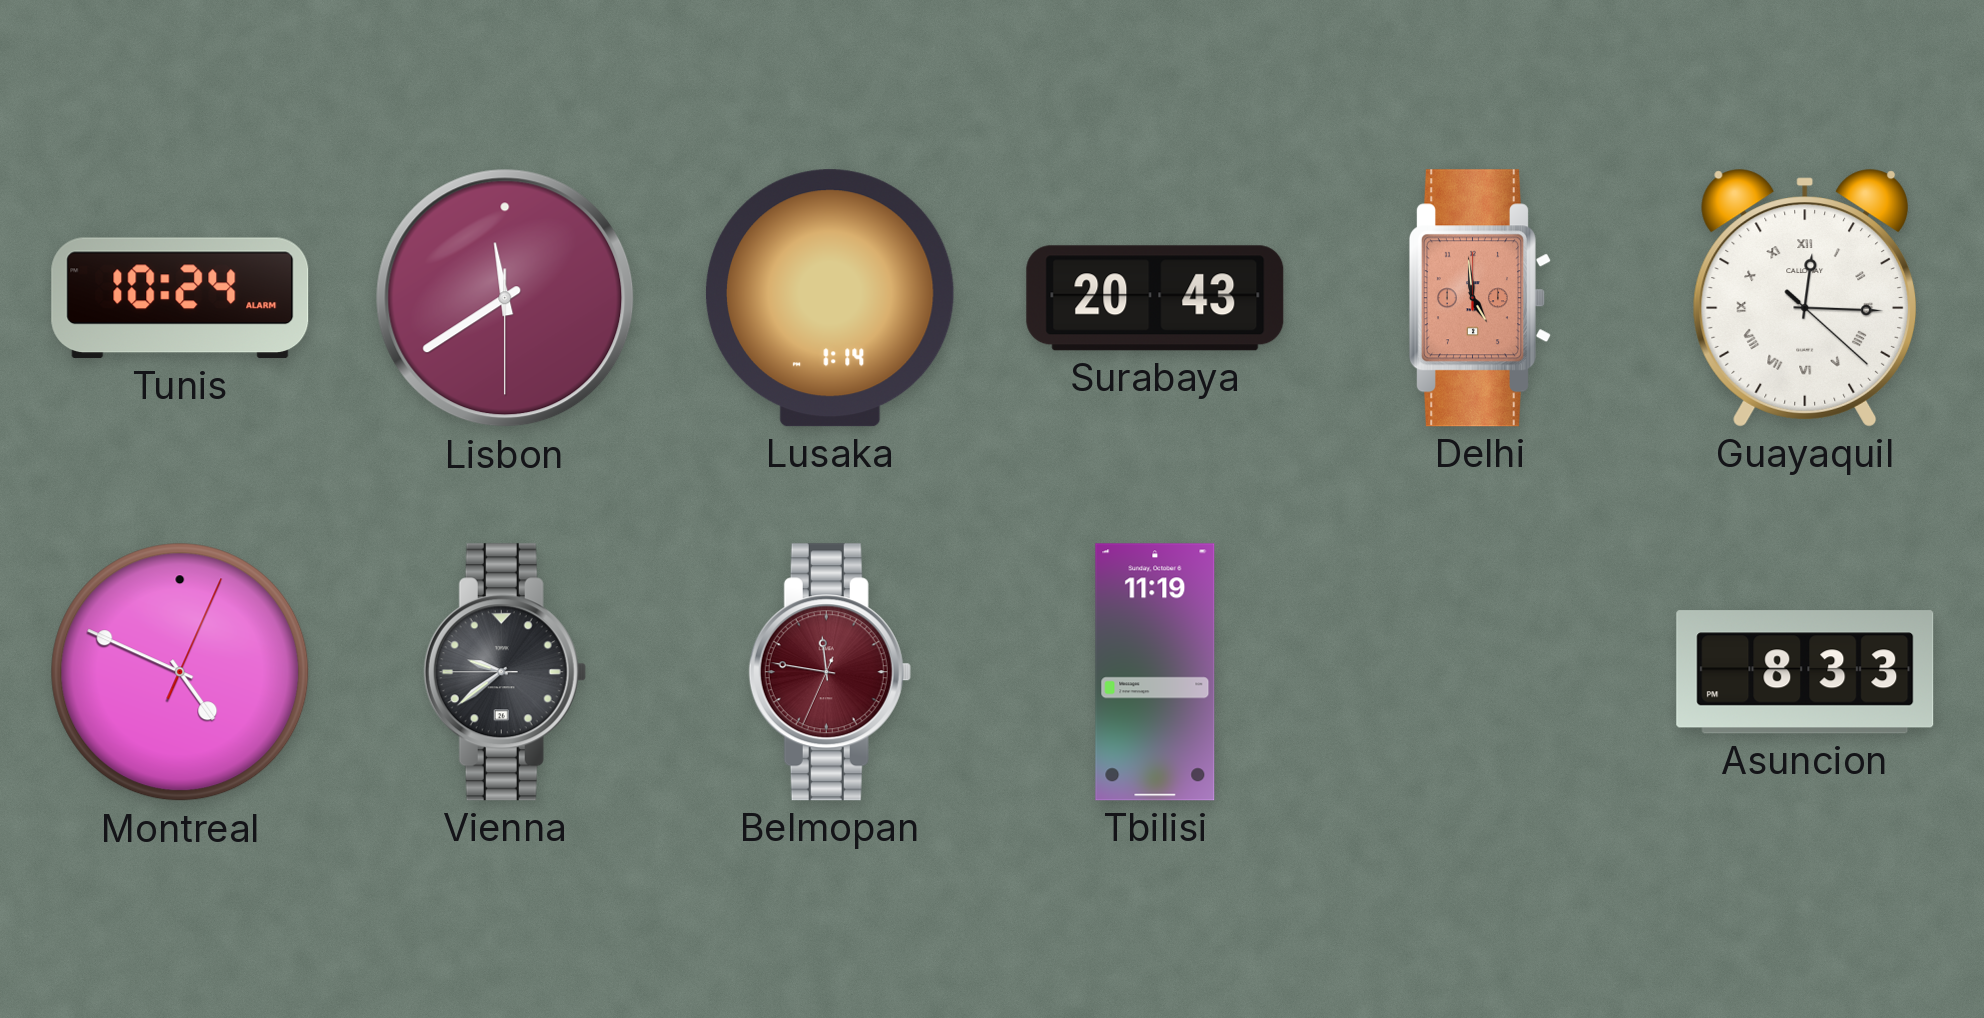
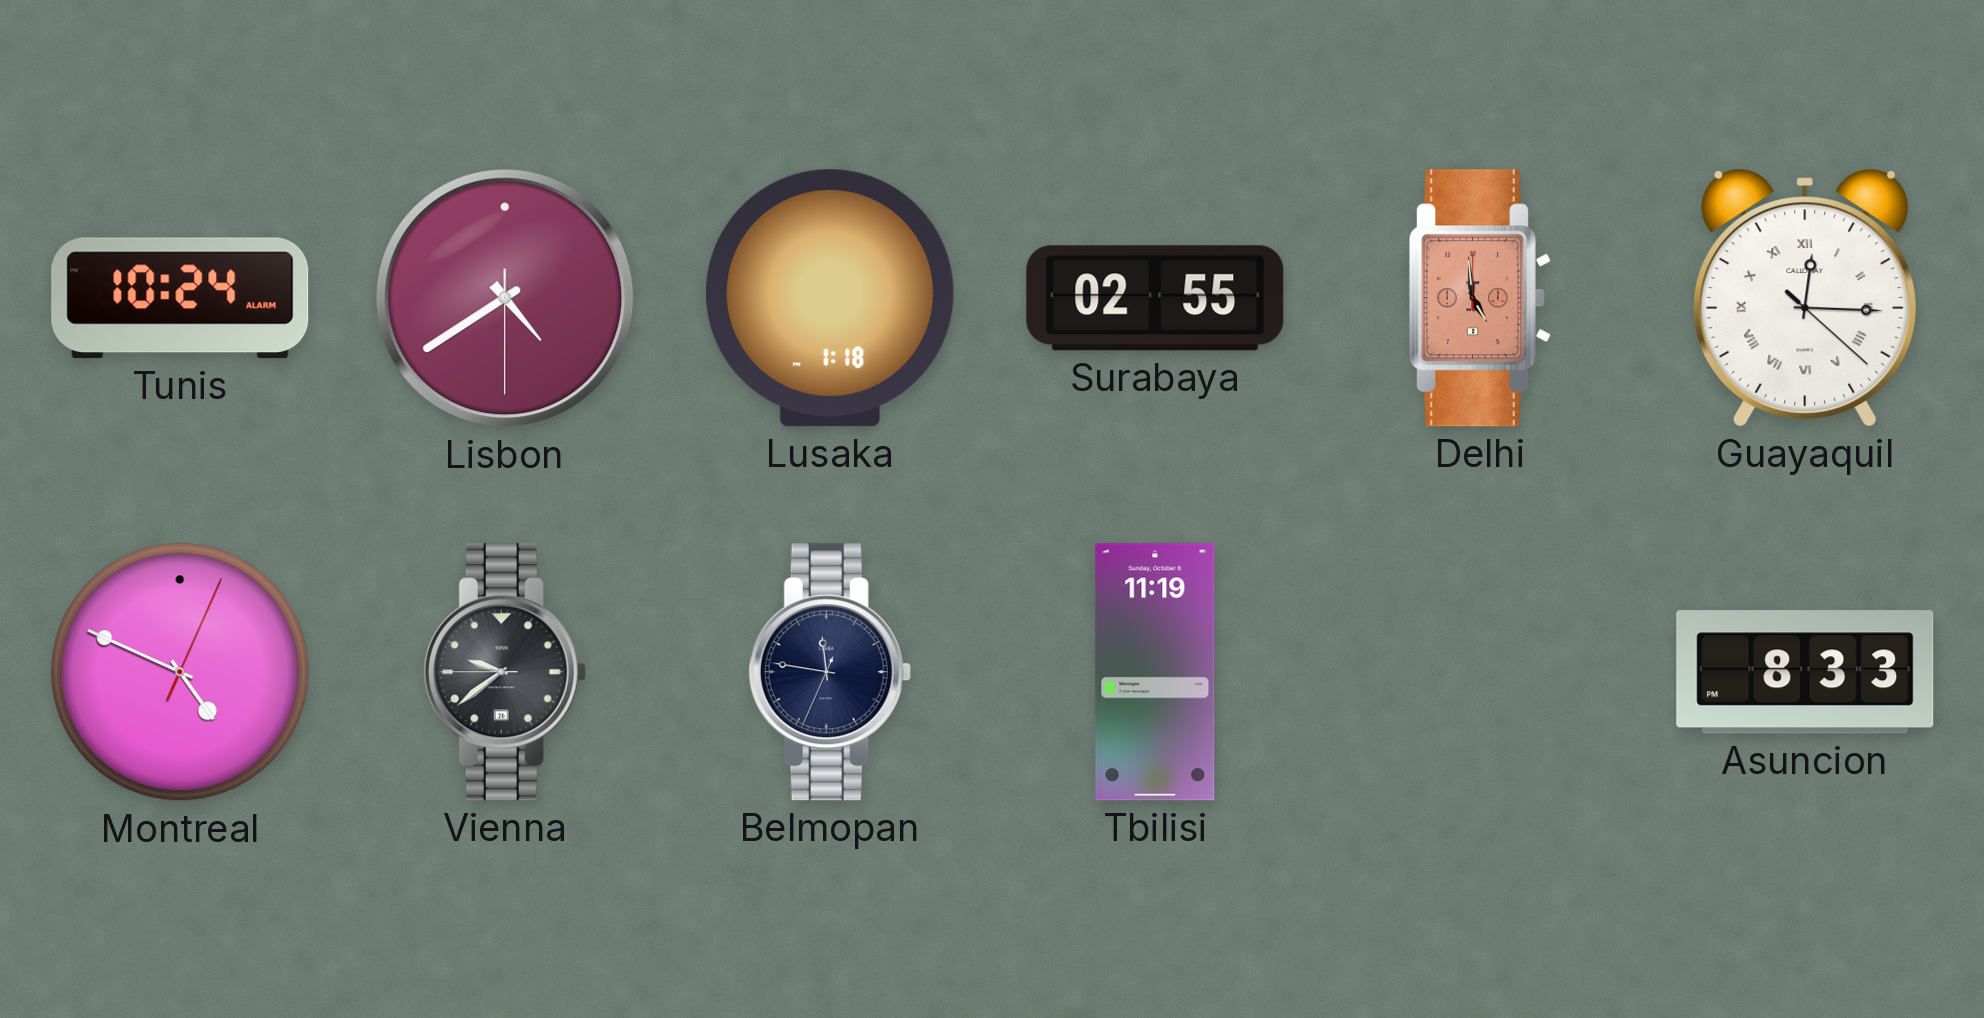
Lisbon: 11:39 -> 4:39
Lusaka: 1:14 -> 1:18
Surabaya: 20:43 -> 02:55
Belmopan dial: burgundy -> navy
